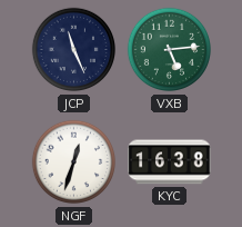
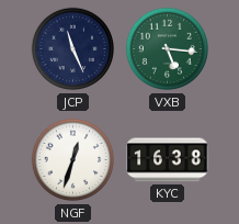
VXB: 5:14 -> 5:16
